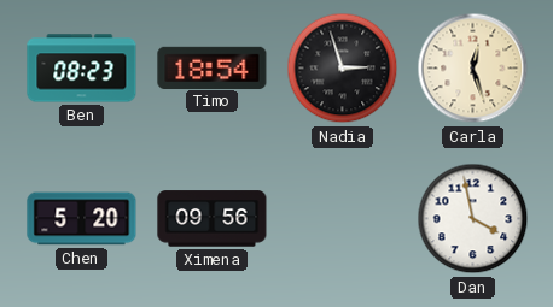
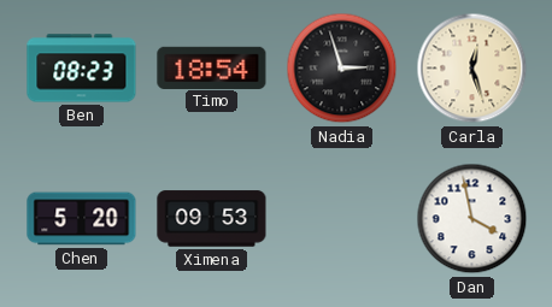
Ximena: 09:56 -> 09:53
